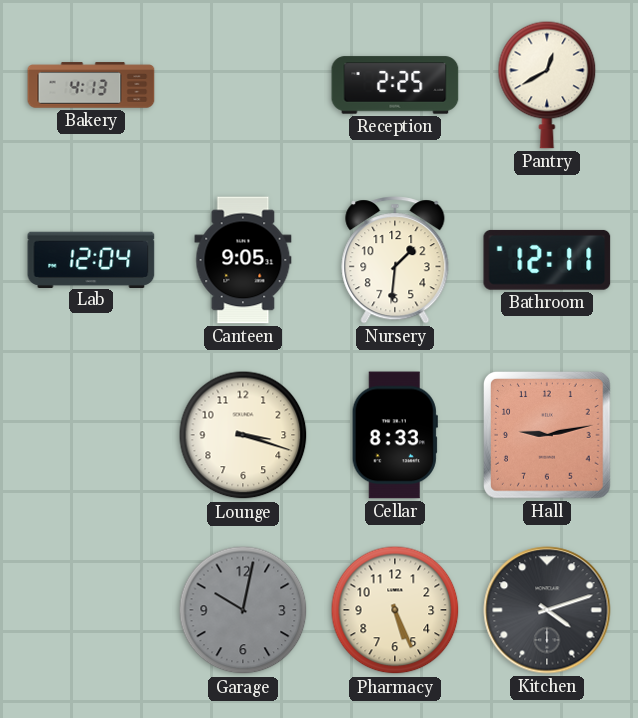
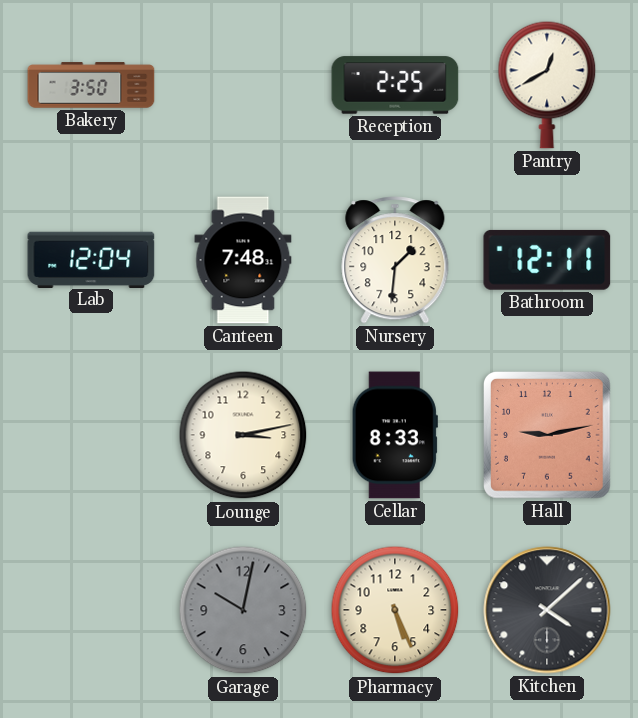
Bakery: 4:13 -> 3:50
Canteen: 9:05 -> 7:48
Lounge: 3:18 -> 3:13
Kitchen: 4:12 -> 4:08
